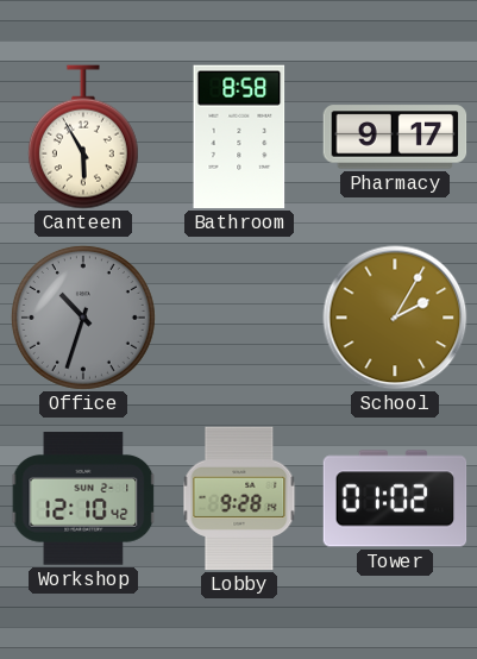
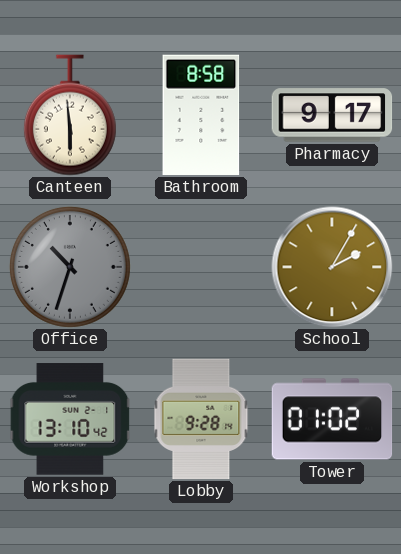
Canteen: 5:55 -> 5:59
Workshop: 12:10 -> 13:10
